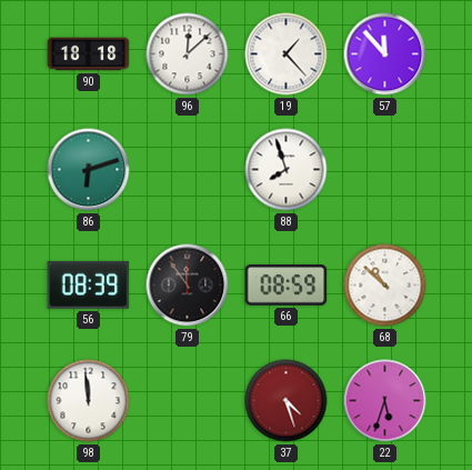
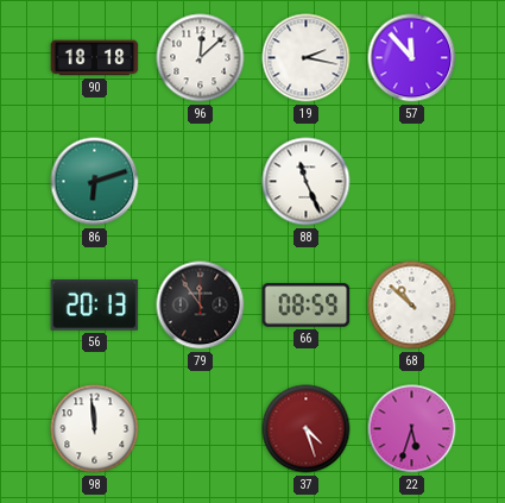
19: 1:23 -> 2:17
88: 7:57 -> 11:26
56: 08:39 -> 20:13
